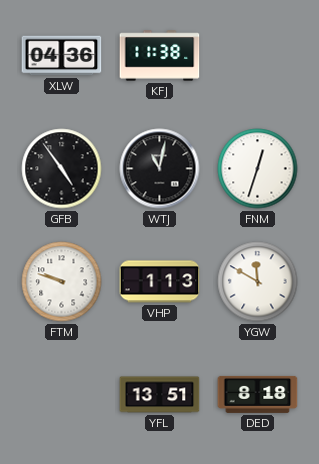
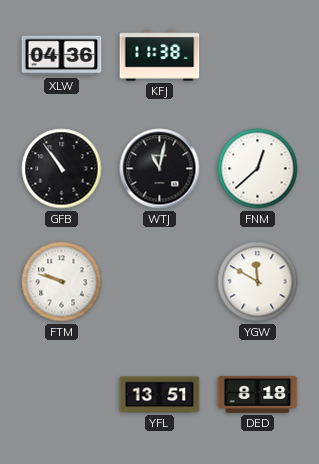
GFB: 4:54 -> 10:54
FNM: 12:33 -> 12:38
VHP: 1:13 -> none
